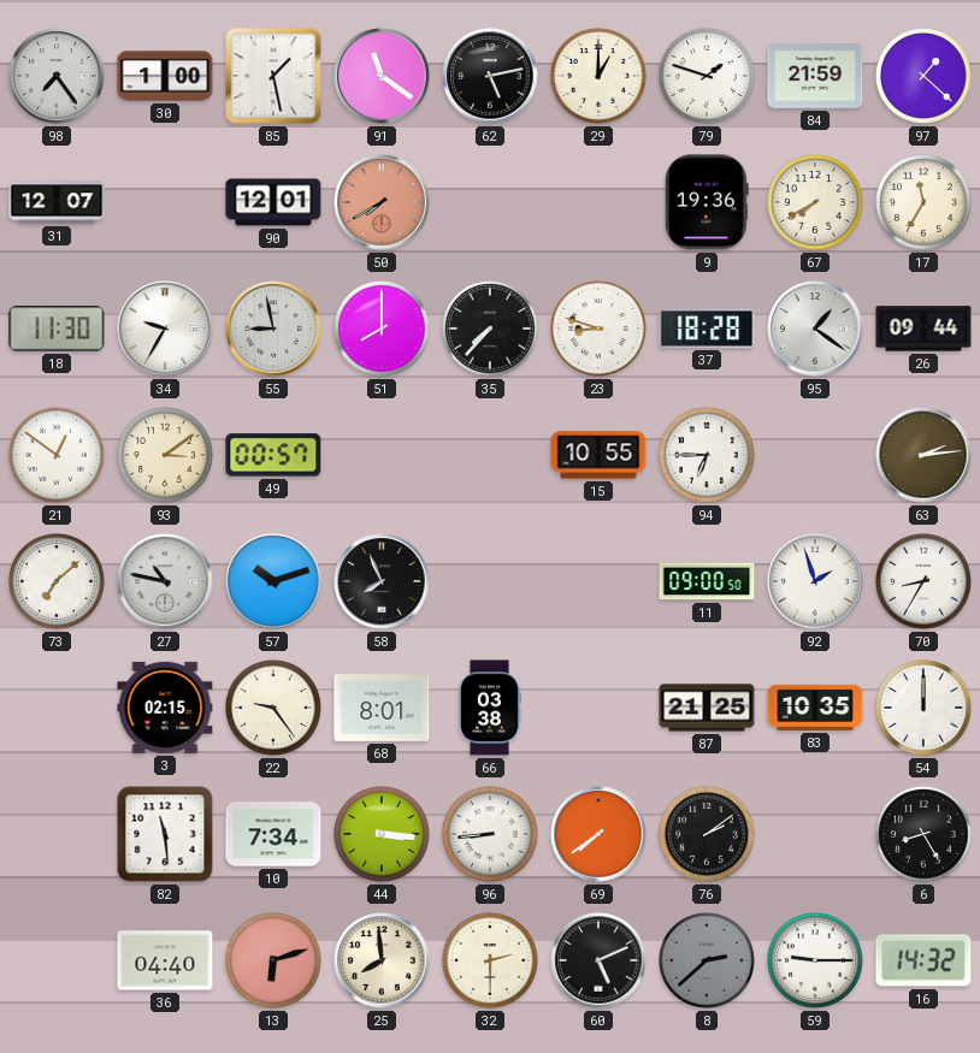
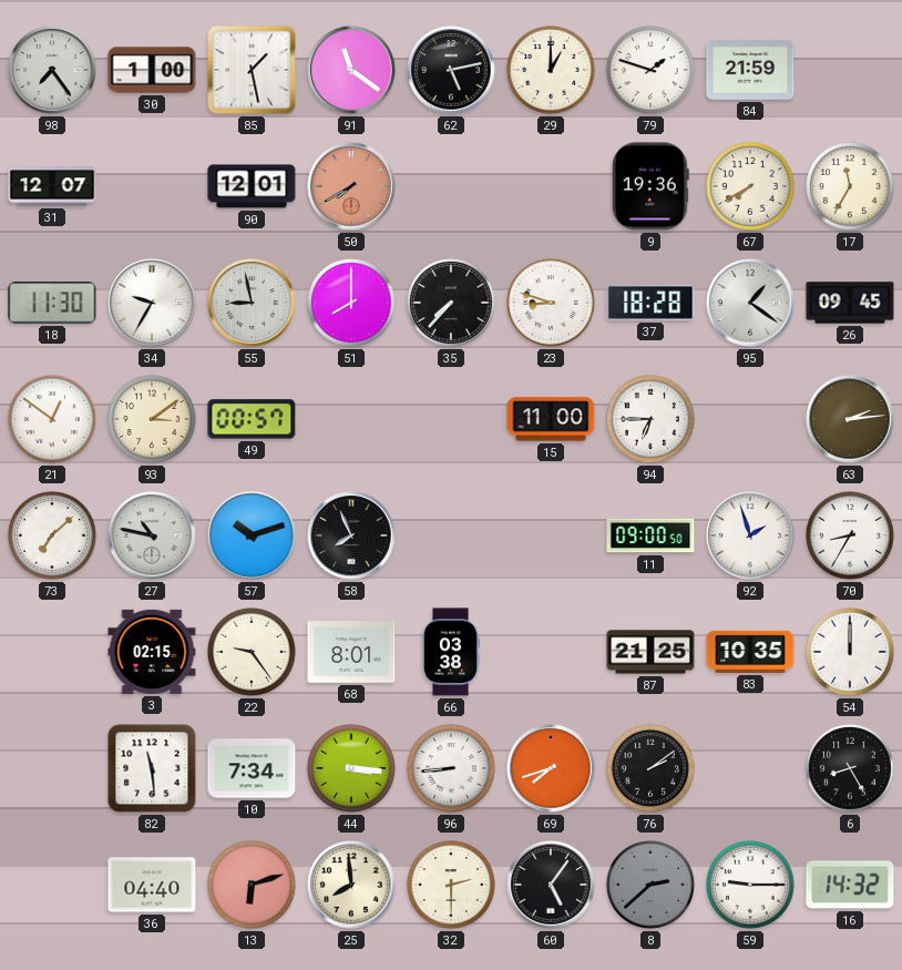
97: 1:22 -> none
26: 09:44 -> 09:45
15: 10:55 -> 11:00
69: 7:39 -> 7:42
60: 5:11 -> 5:06
